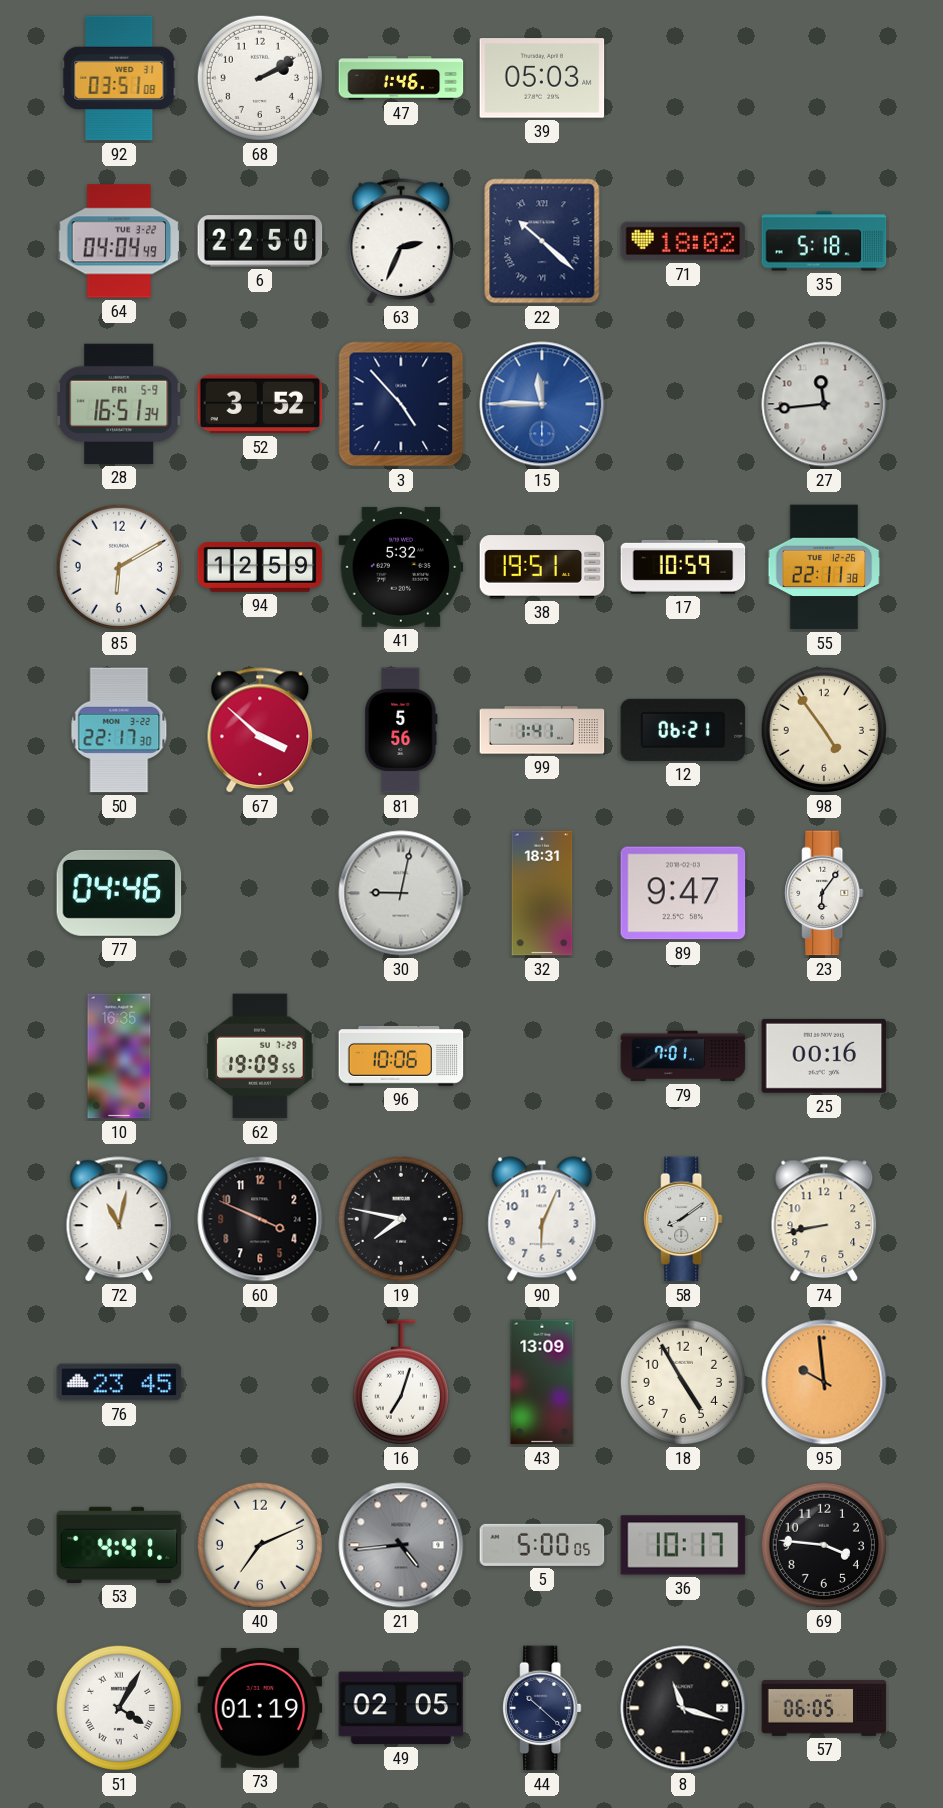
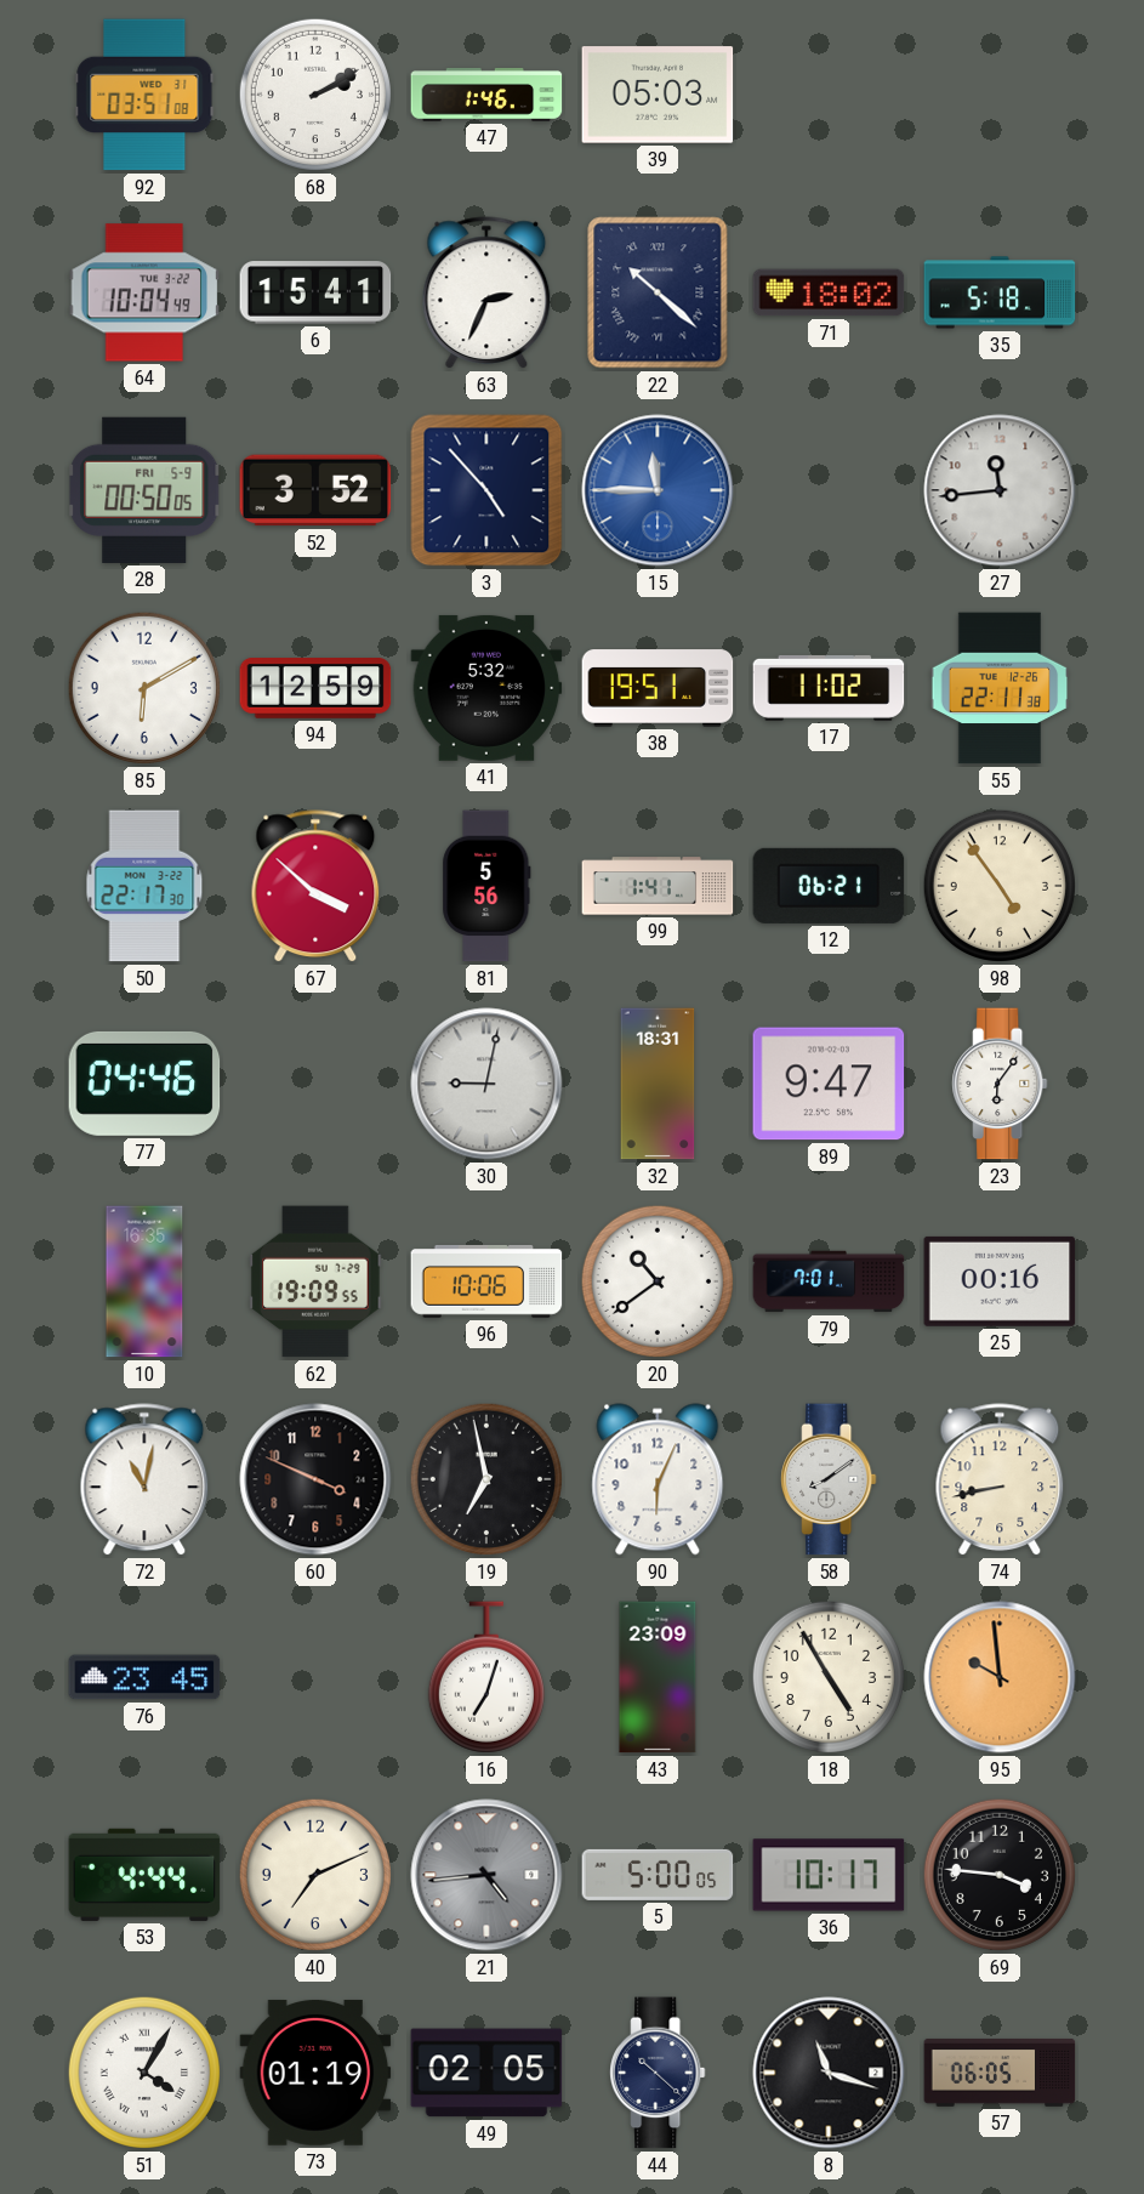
64: 04:04 -> 10:04
6: 22:50 -> 15:41
28: 16:51 -> 00:50
17: 10:59 -> 11:02
20: none -> 10:39
19: 7:47 -> 6:58
43: 13:09 -> 23:09
53: 4:41 -> 4:44
